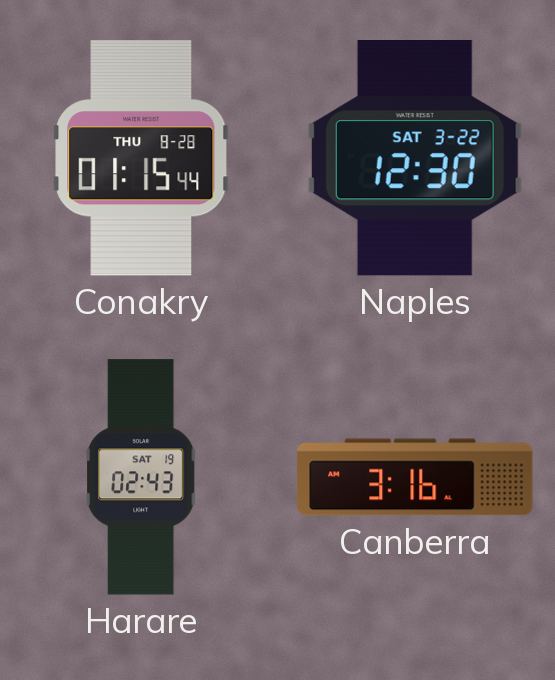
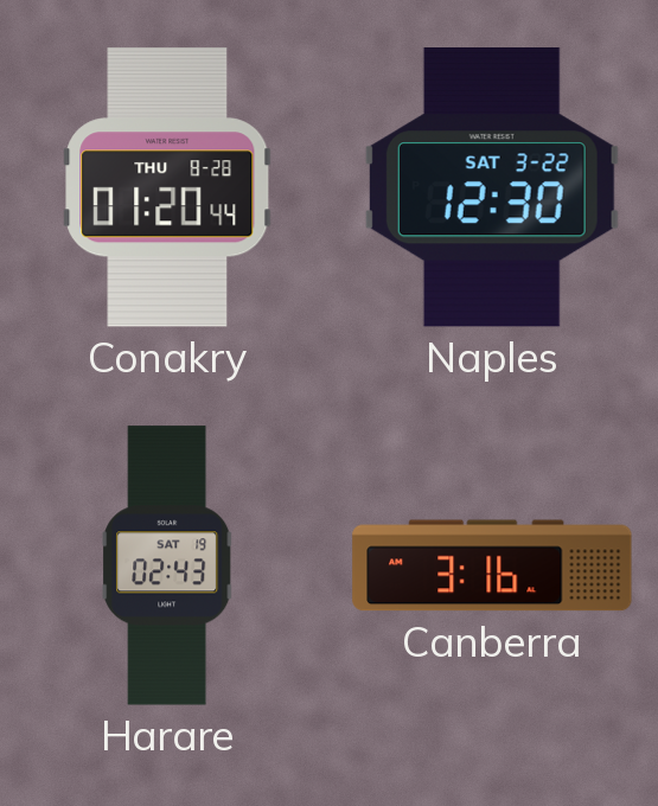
Conakry: 01:15 -> 01:20
